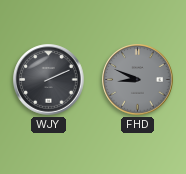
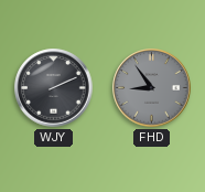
FHD: 8:49 -> 8:54
